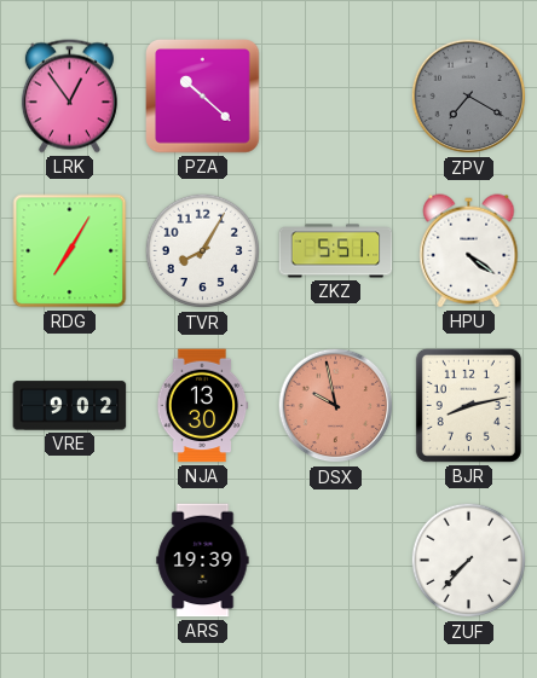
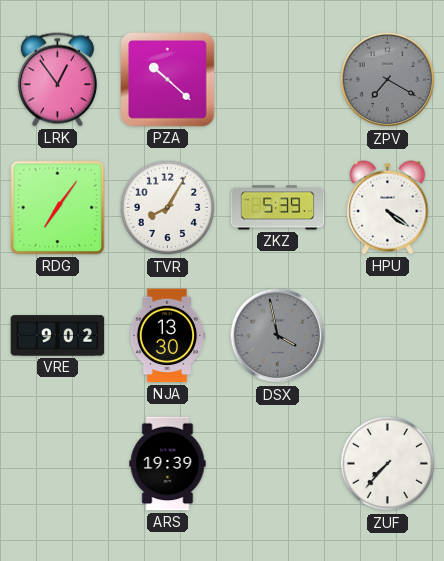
RDG: 7:05 -> 7:06
ZKZ: 5:51 -> 5:39
DSX: 9:58 -> 3:58
DSX dial: salmon -> grey
BJR: 8:13 -> none
